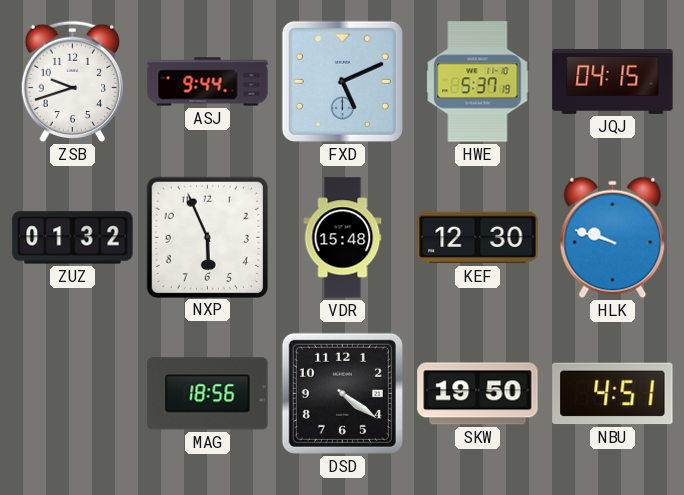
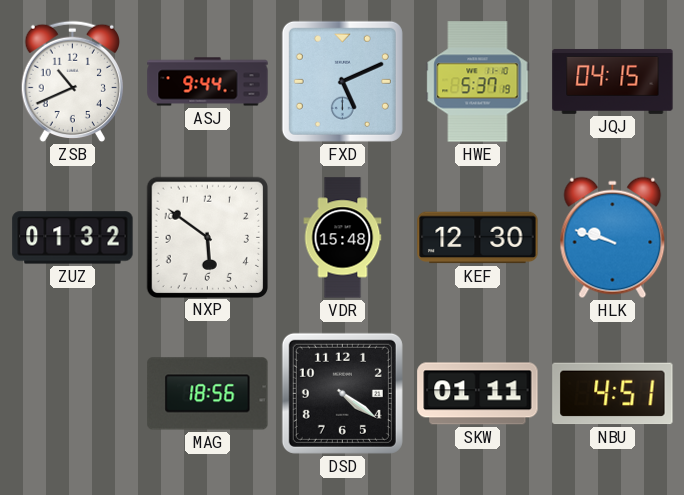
ZSB: 9:42 -> 10:41
NXP: 5:56 -> 5:51
SKW: 19:50 -> 01:11
